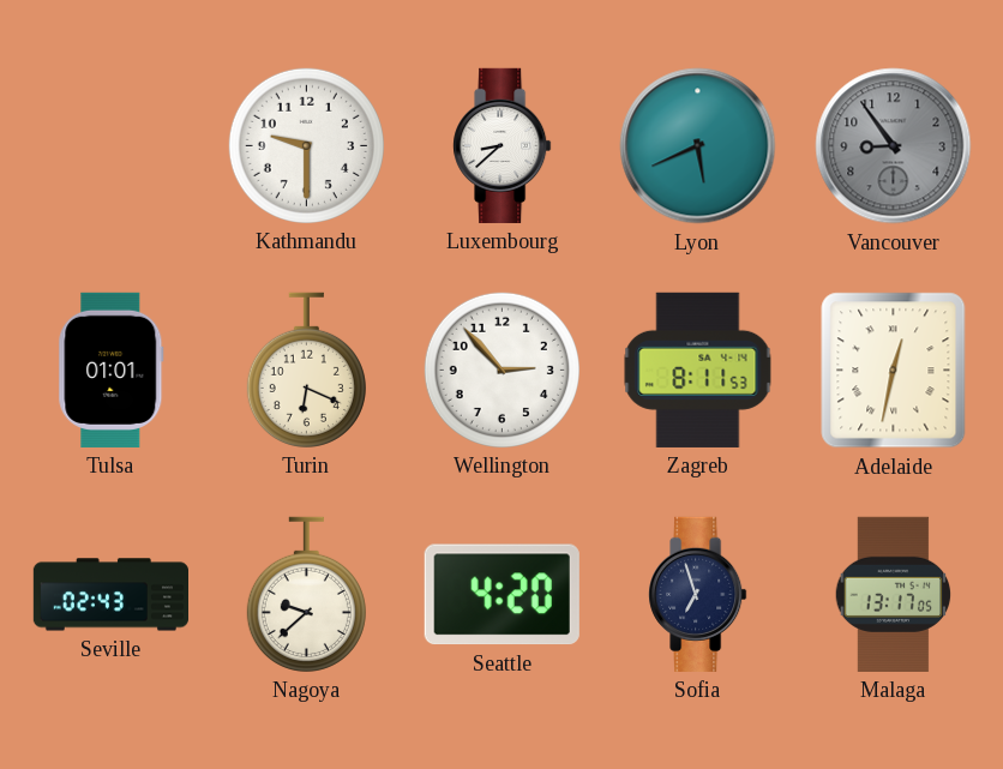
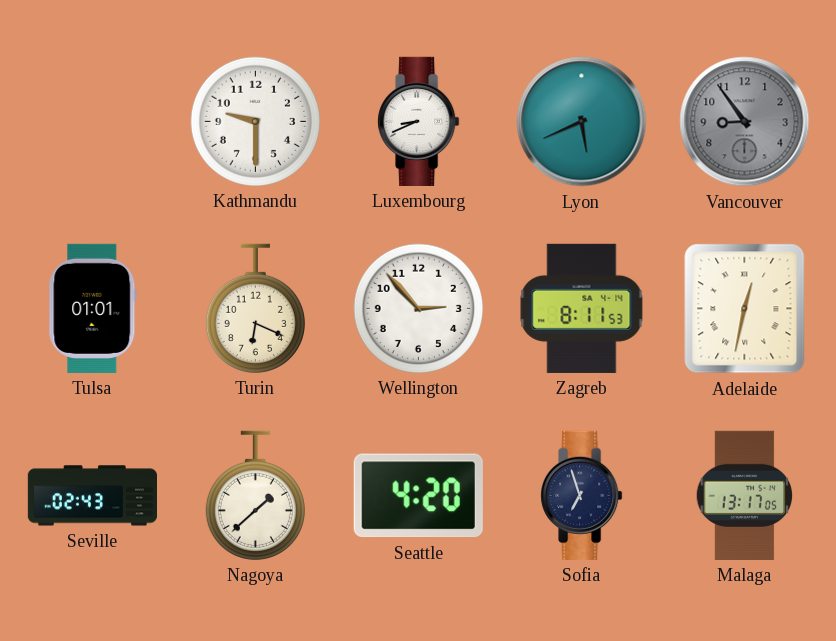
Luxembourg: 8:38 -> 8:41
Nagoya: 9:38 -> 1:38
